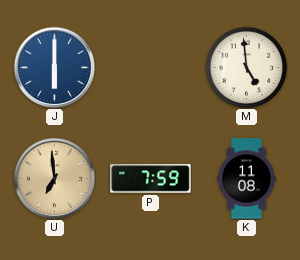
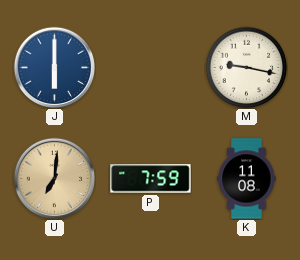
M: 4:59 -> 9:17
U: 6:59 -> 7:01
